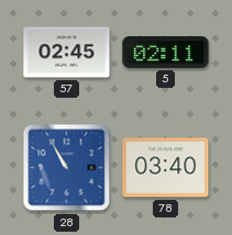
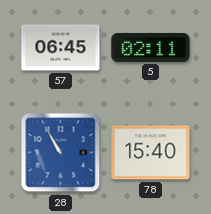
57: 02:45 -> 06:45
78: 03:40 -> 15:40
